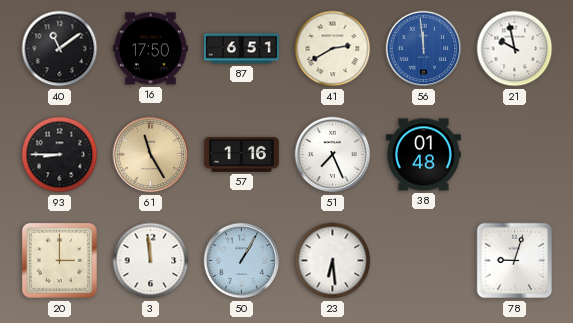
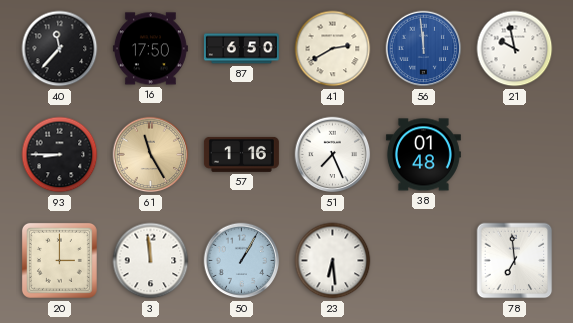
40: 11:09 -> 11:37
87: 6:51 -> 6:50
78: 9:03 -> 6:59
